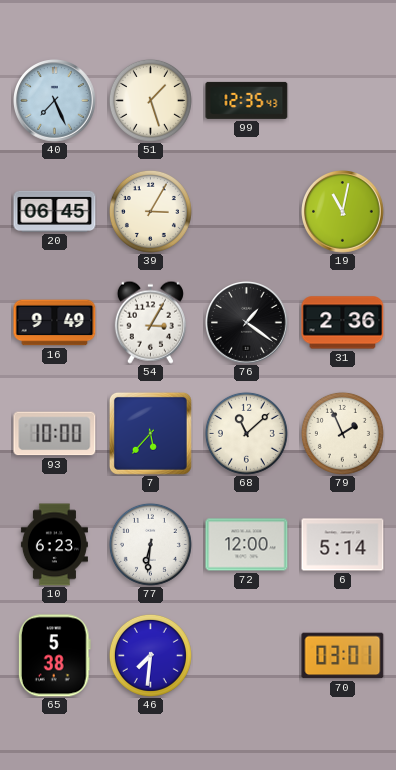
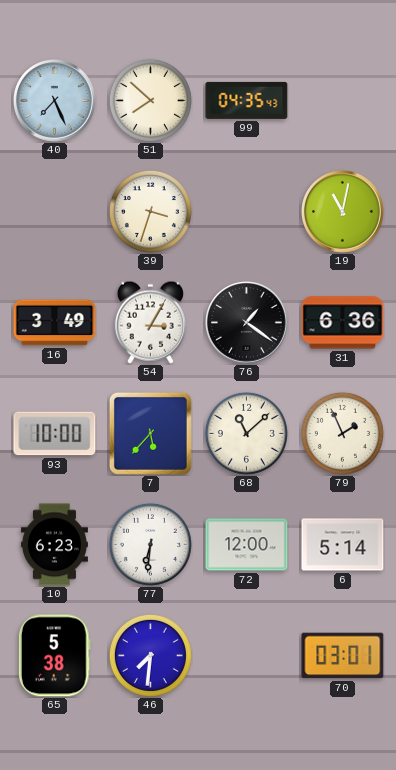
51: 1:27 -> 7:52
99: 12:35 -> 04:35
20: 06:45 -> none
39: 3:05 -> 3:33
16: 9:49 -> 3:49
31: 2:36 -> 6:36
